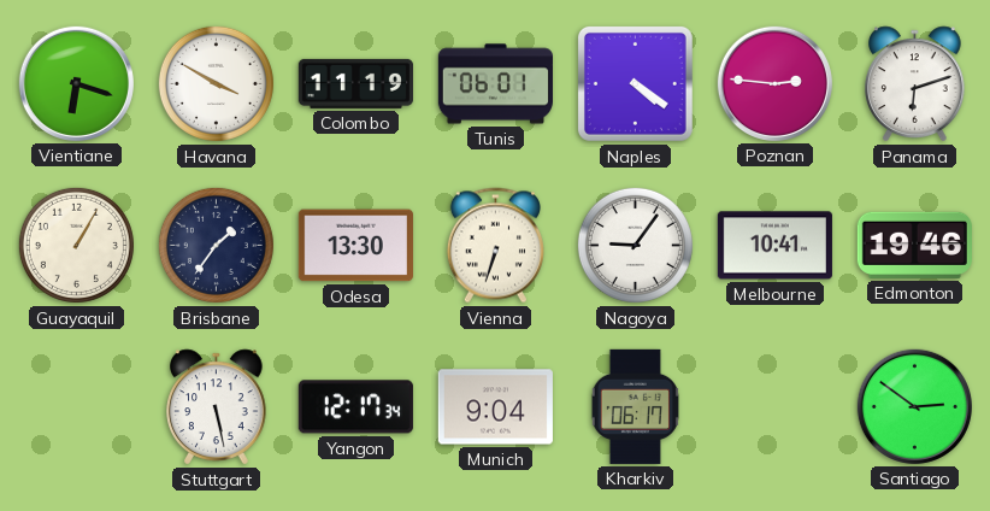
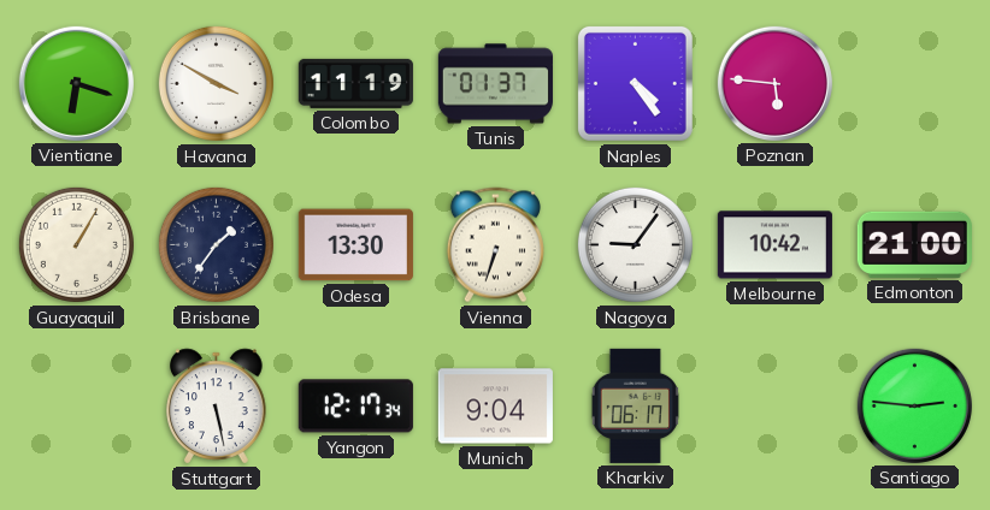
Tunis: 06:01 -> 01:37
Naples: 4:21 -> 4:24
Poznan: 2:46 -> 5:46
Panama: 6:12 -> none
Melbourne: 10:41 -> 10:42
Edmonton: 19:46 -> 21:00
Santiago: 2:51 -> 2:46
